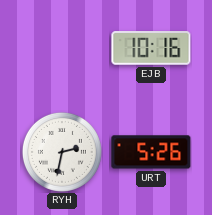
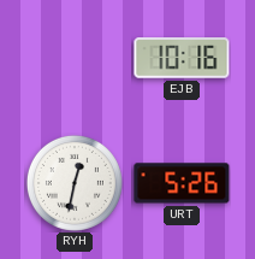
RYH: 2:32 -> 12:32
